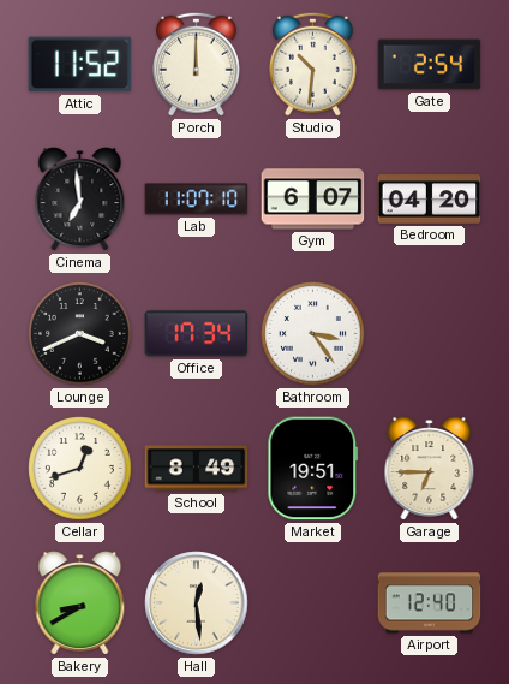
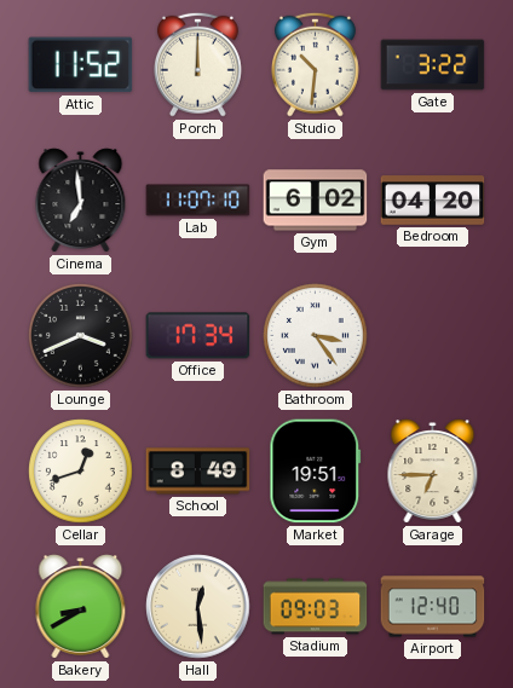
Gate: 2:54 -> 3:22
Gym: 6:07 -> 6:02
Stadium: none -> 09:03
